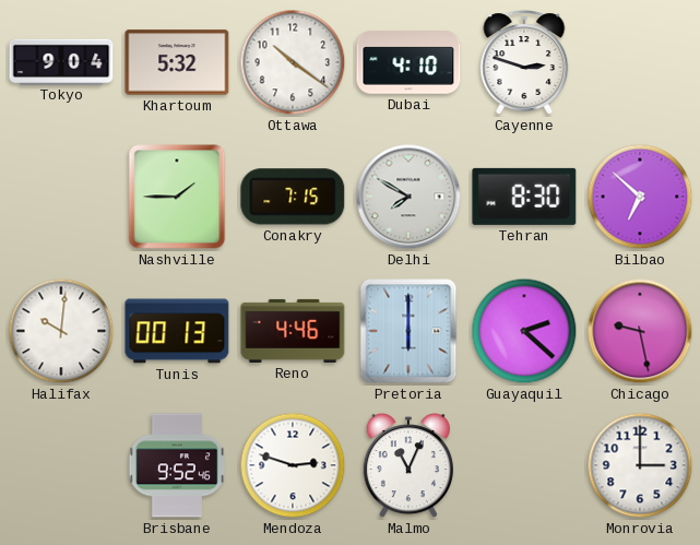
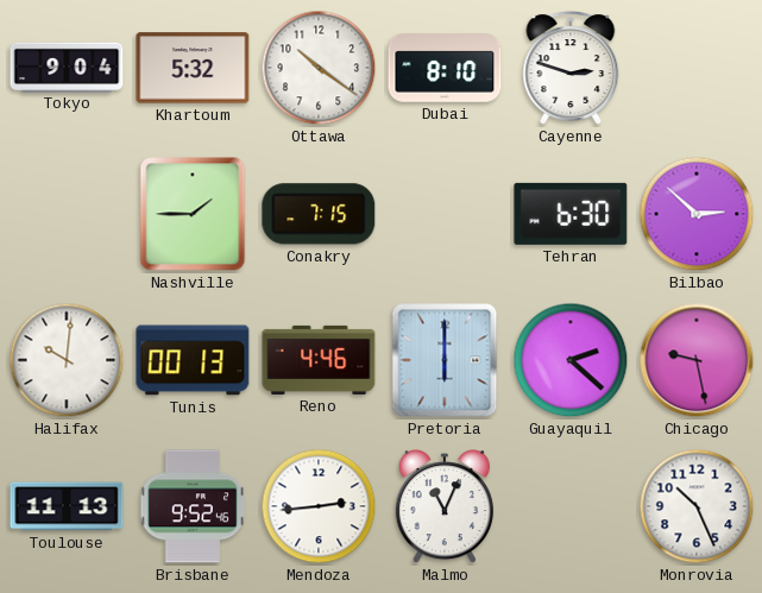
Dubai: 4:10 -> 8:10
Delhi: 7:50 -> none
Tehran: 8:30 -> 6:30
Bilbao: 6:52 -> 2:52
Toulouse: none -> 11:13
Mendoza: 2:48 -> 2:44
Monrovia: 3:00 -> 10:26
